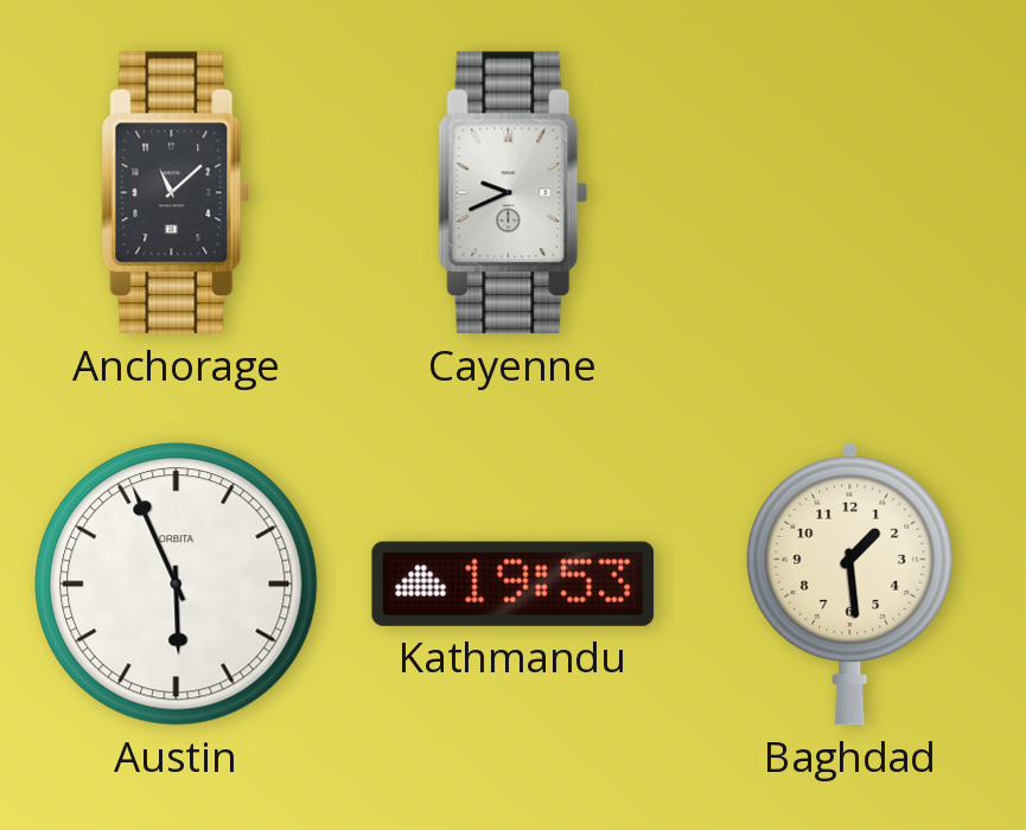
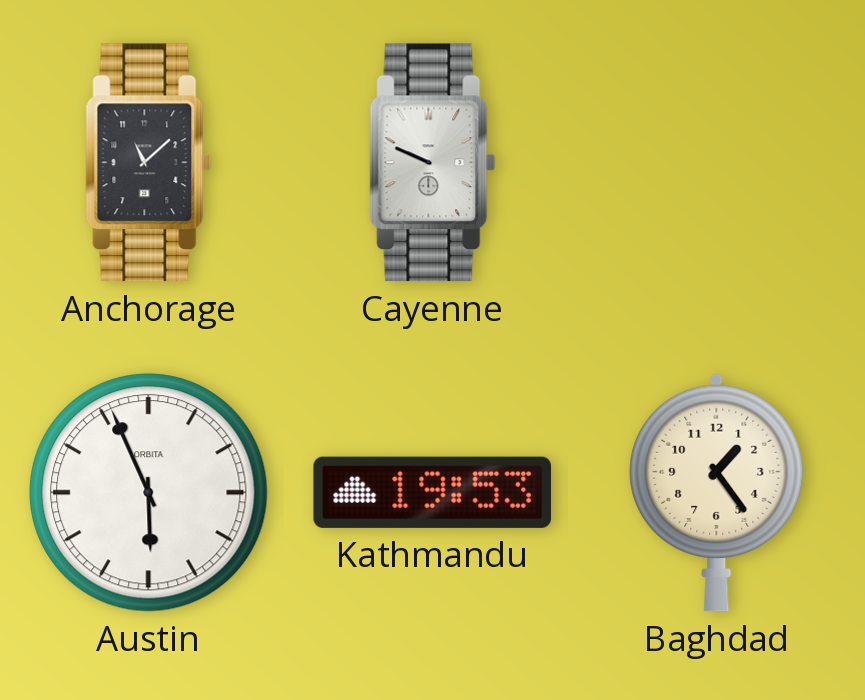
Cayenne: 9:41 -> 9:49
Baghdad: 1:29 -> 1:24
